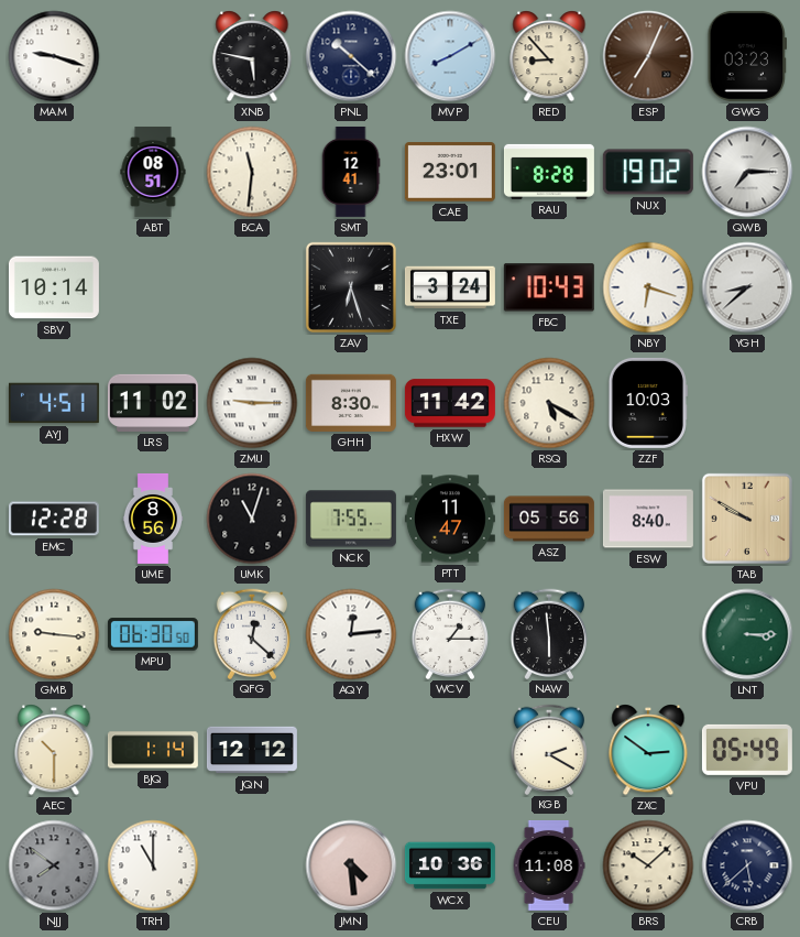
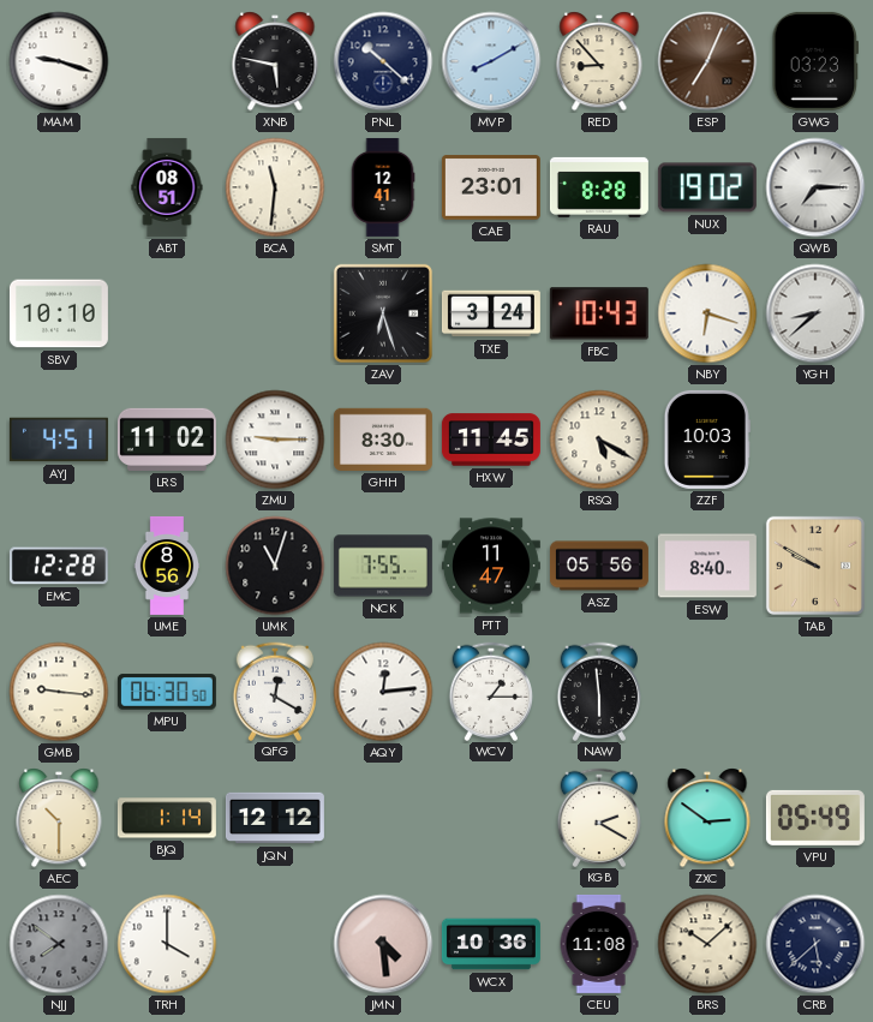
SBV: 10:14 -> 10:10
HXW: 11:42 -> 11:45
QFG: 12:22 -> 12:20
LNT: 3:15 -> none
TRH: 11:00 -> 4:00
